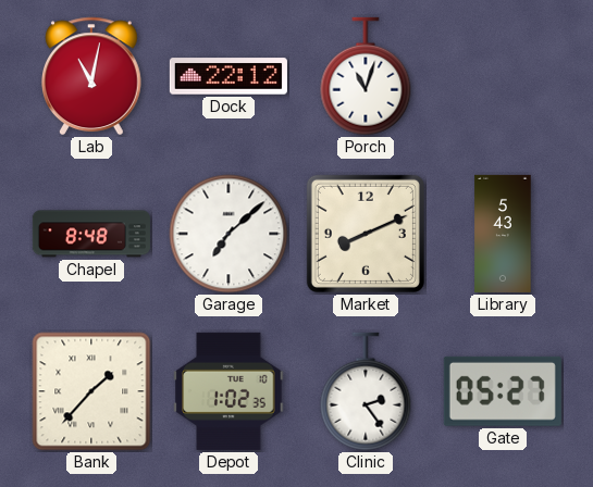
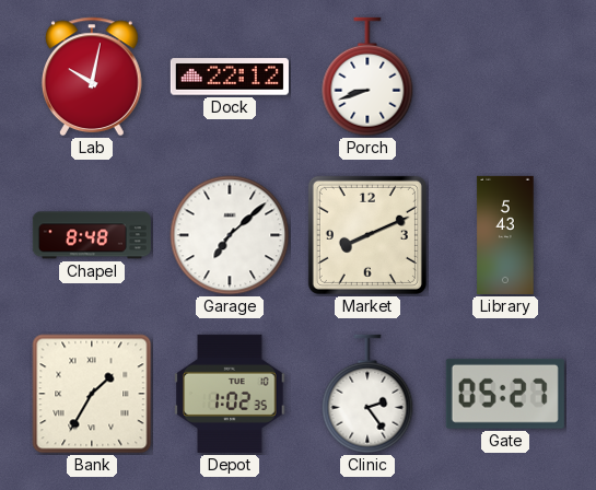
Lab: 11:02 -> 10:02
Porch: 11:03 -> 8:42
Bank: 1:37 -> 1:35
